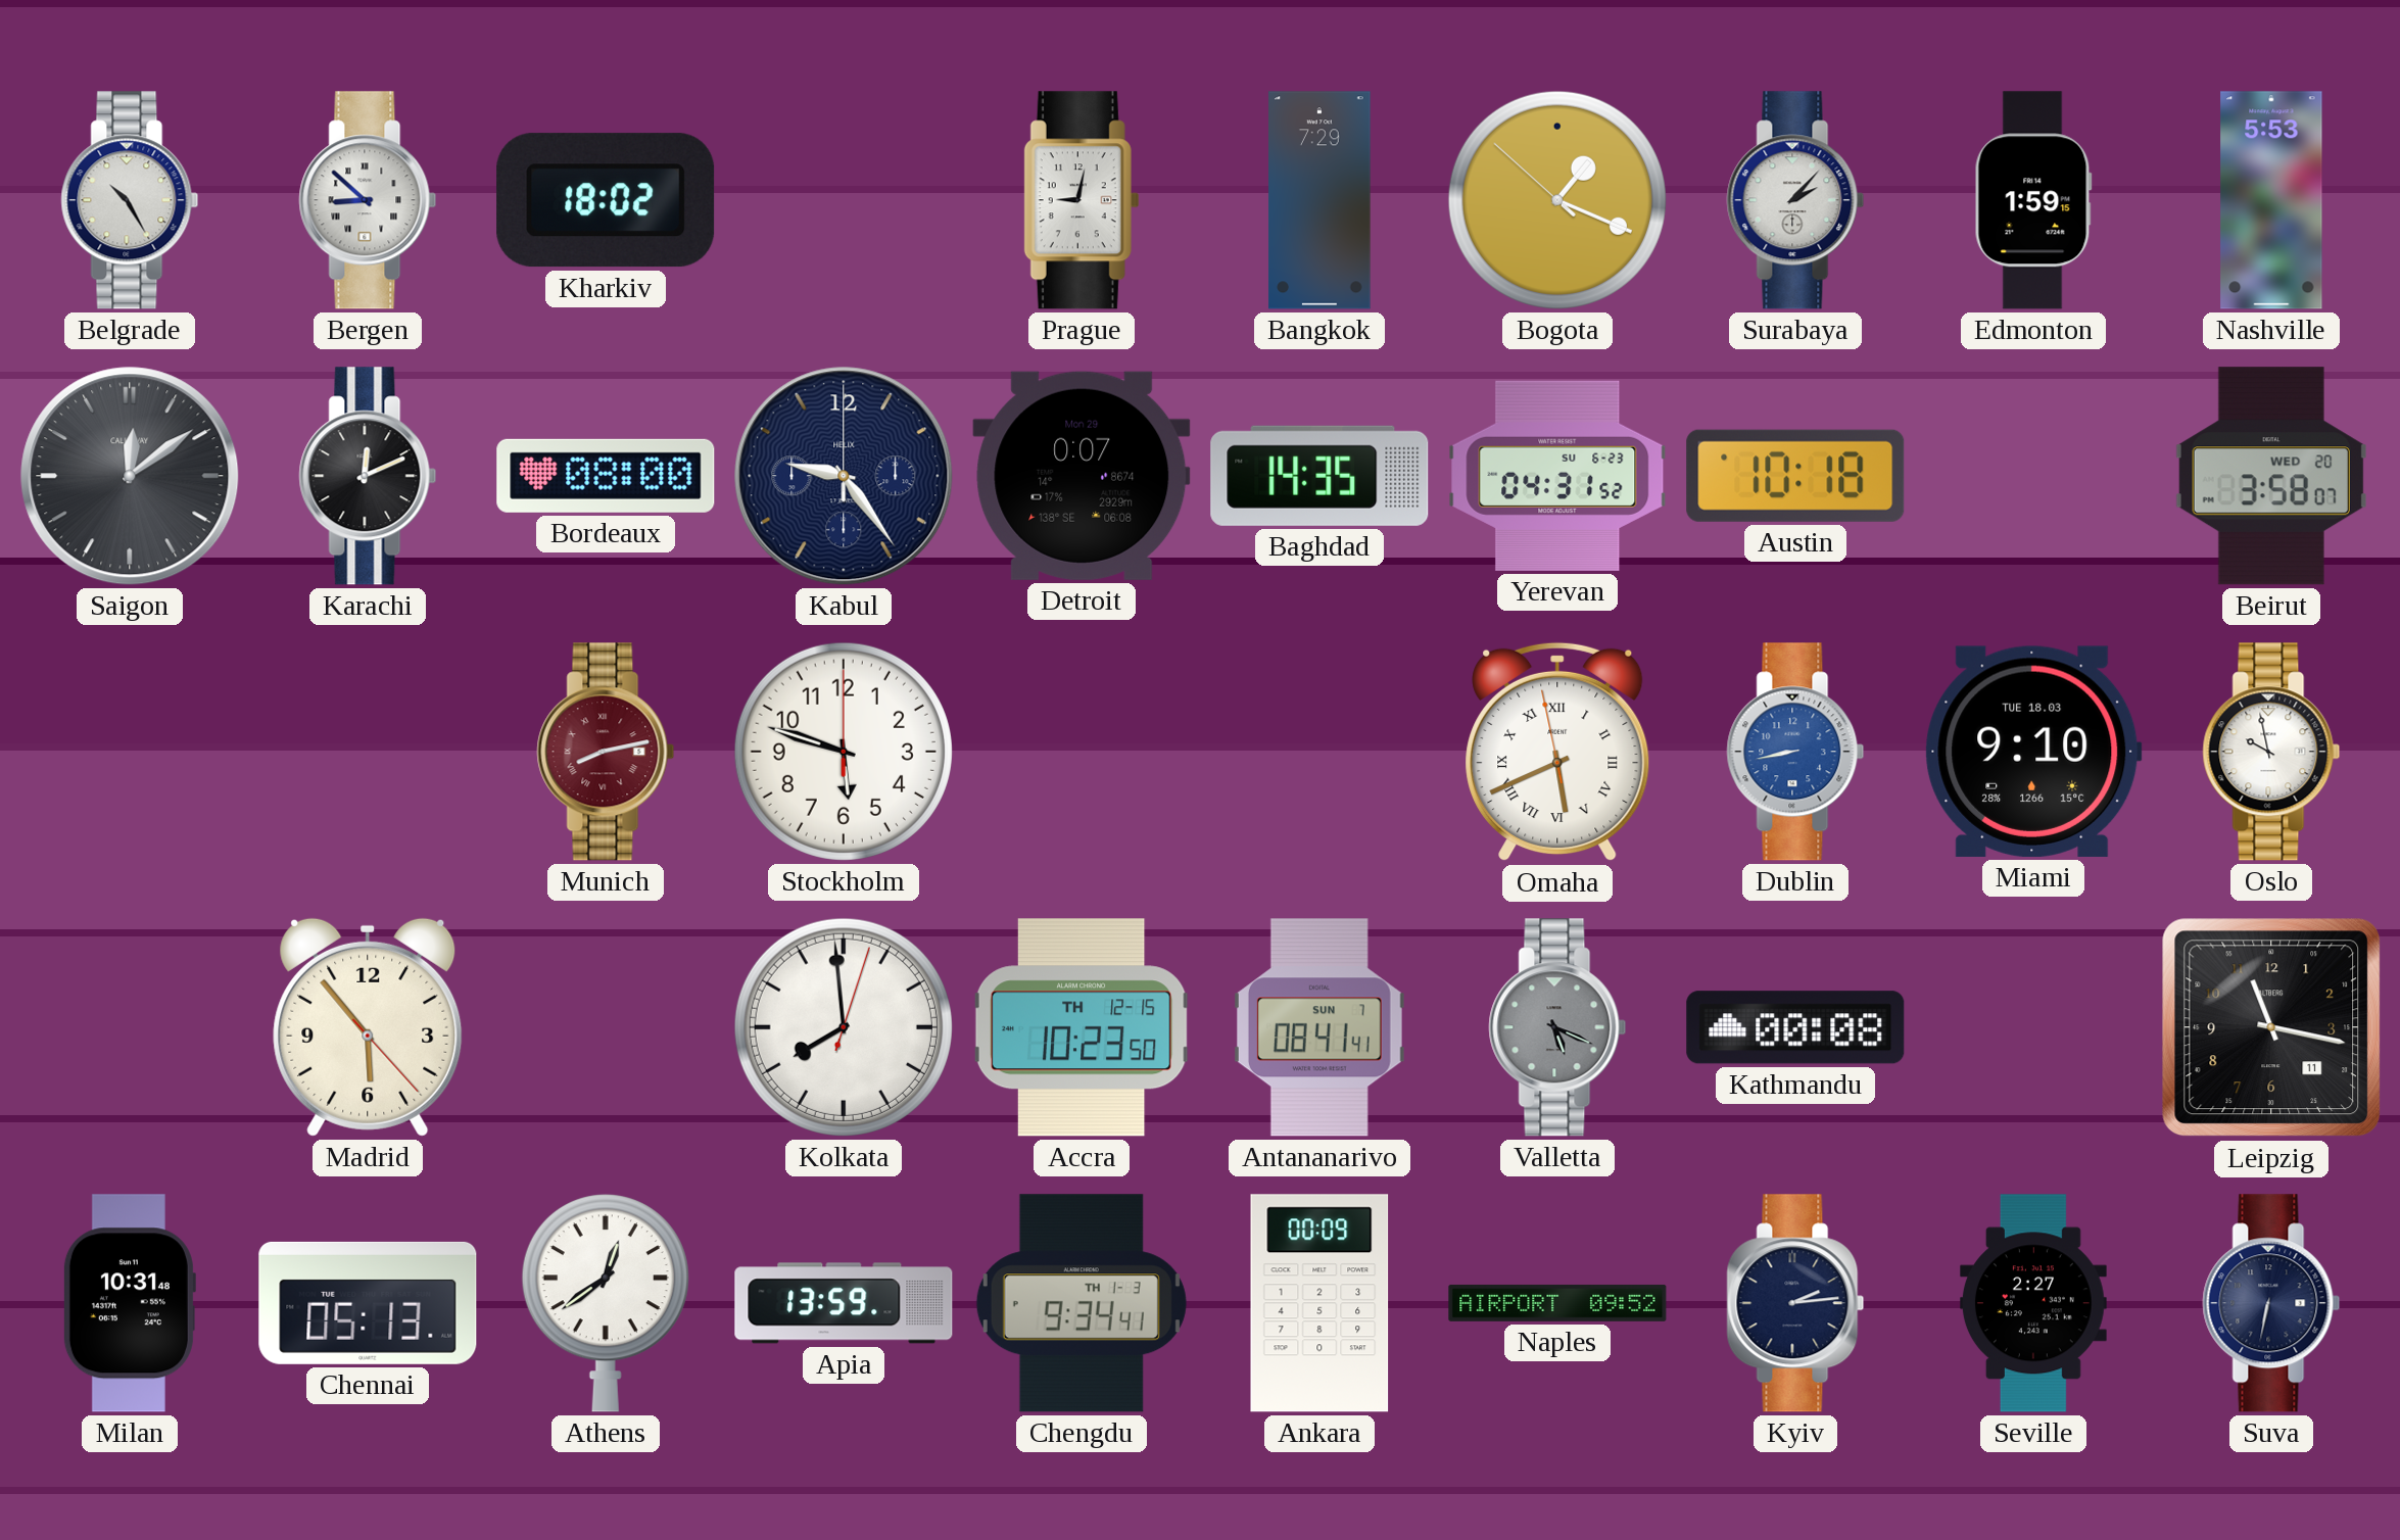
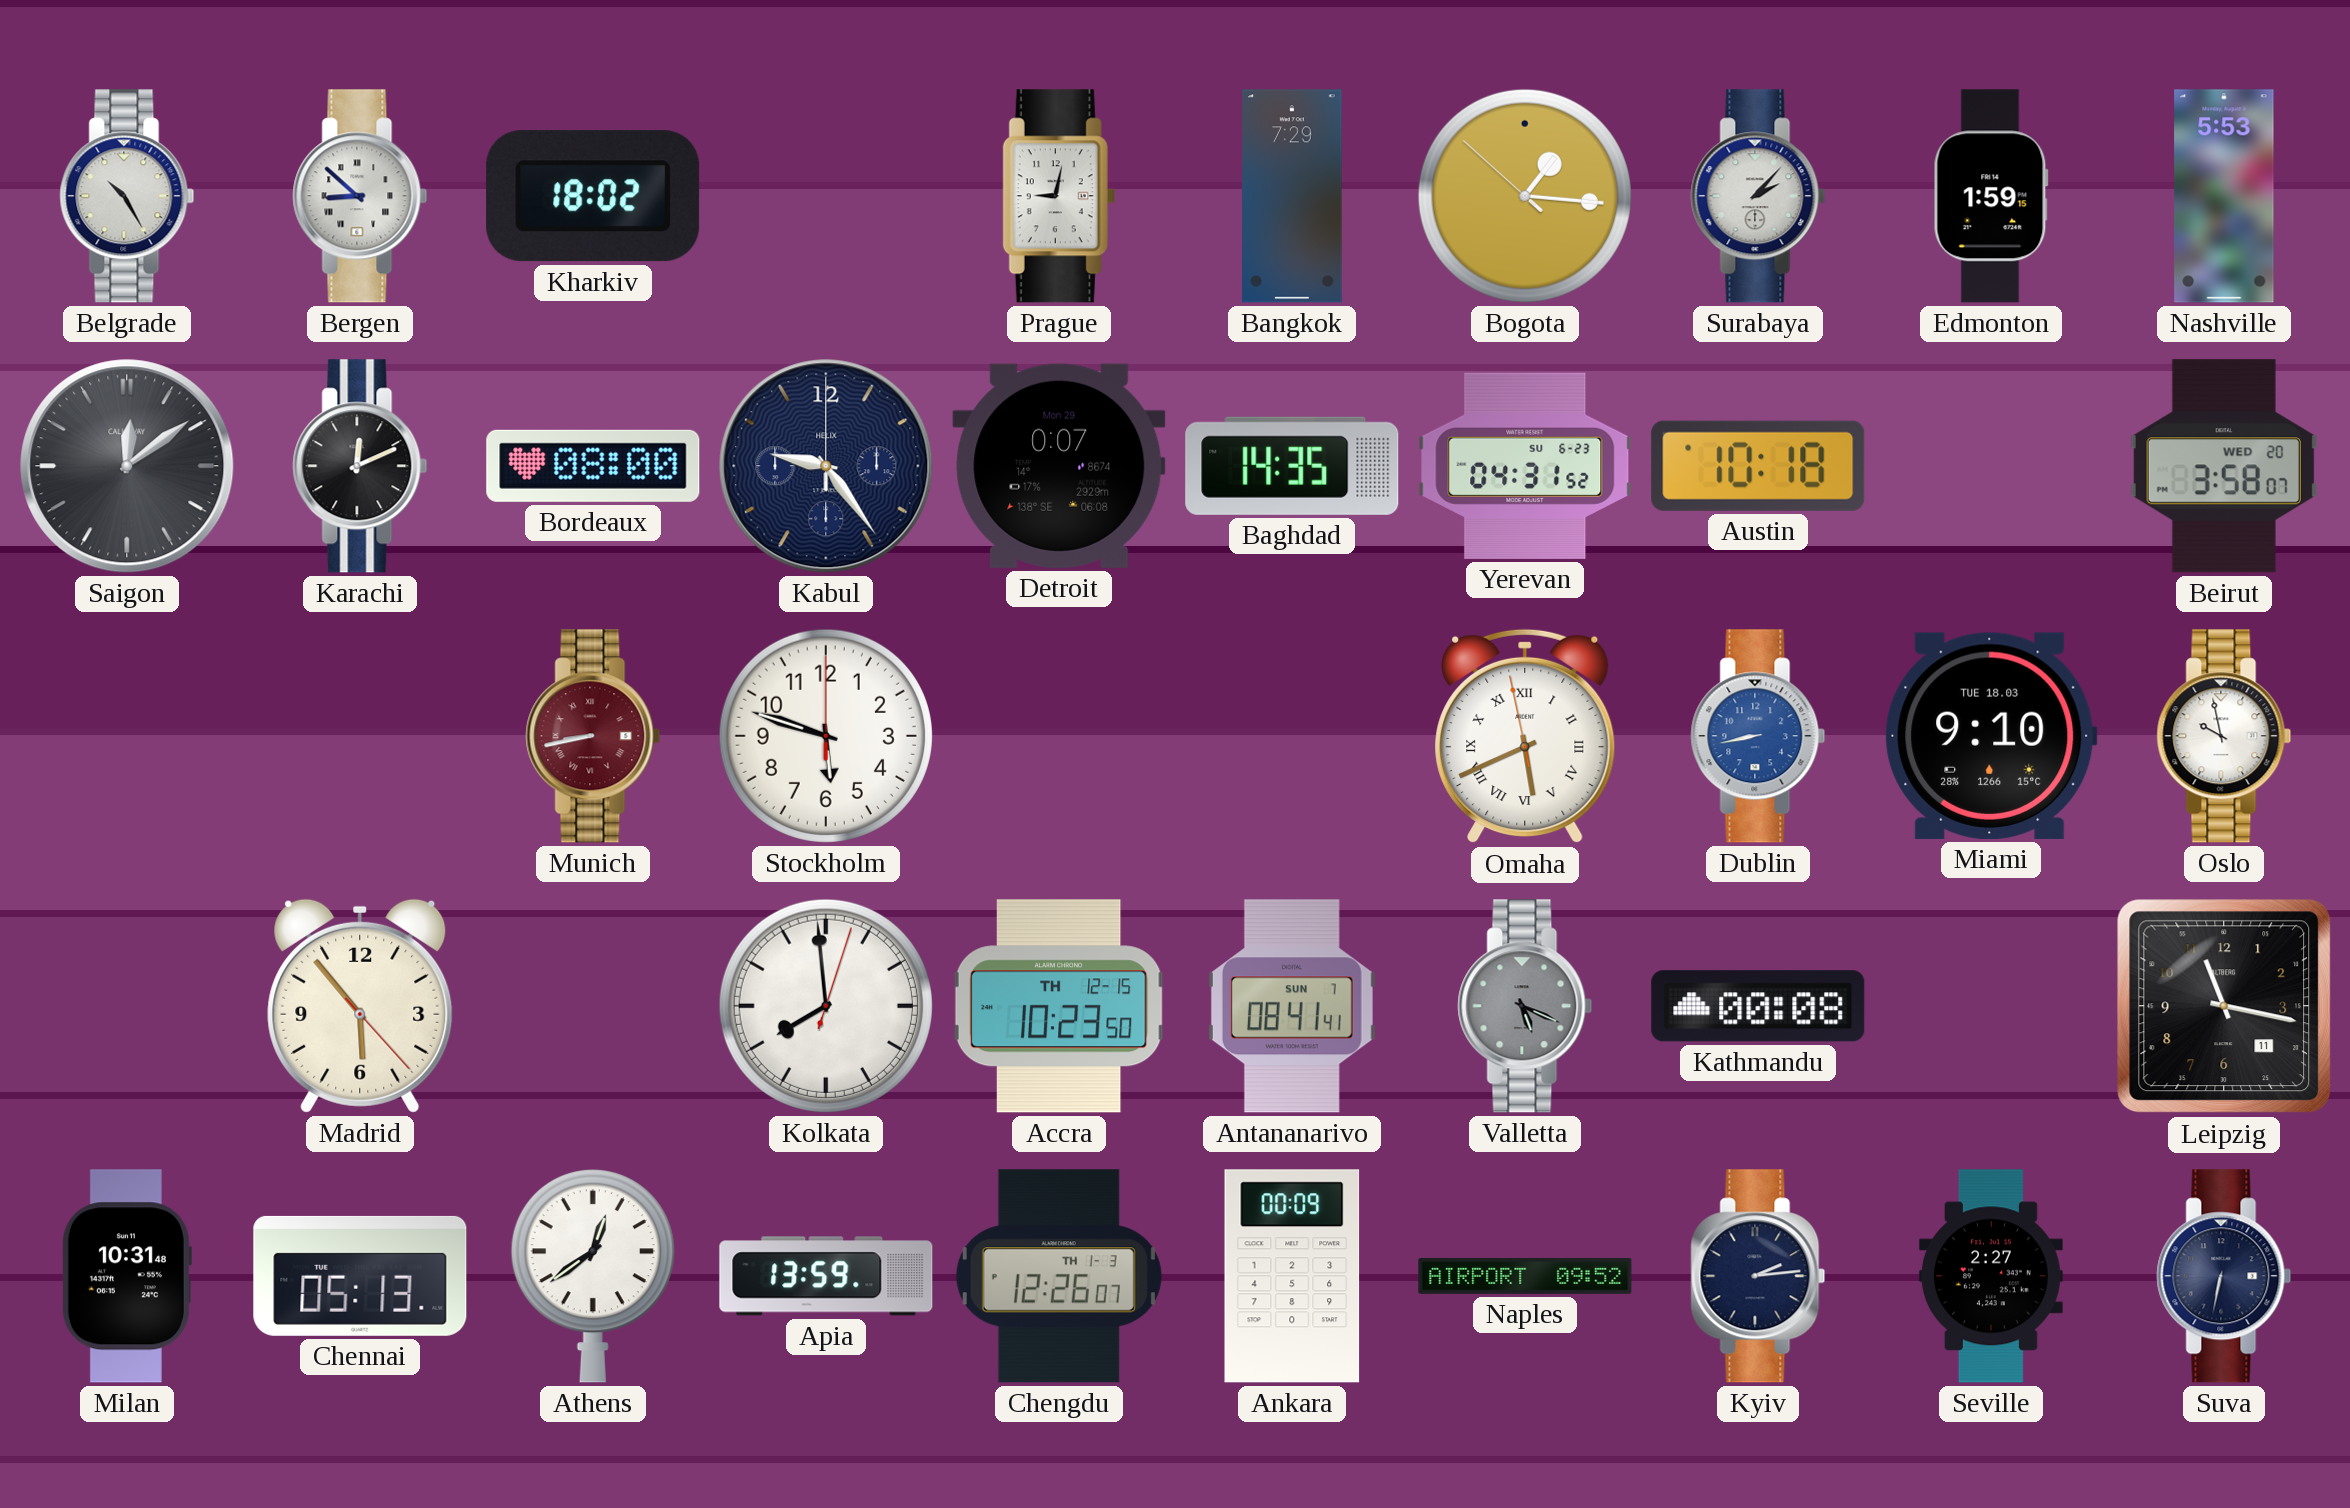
Bogota: 1:18 -> 1:15
Munich: 8:13 -> 8:43
Chengdu: 9:34 -> 12:26
